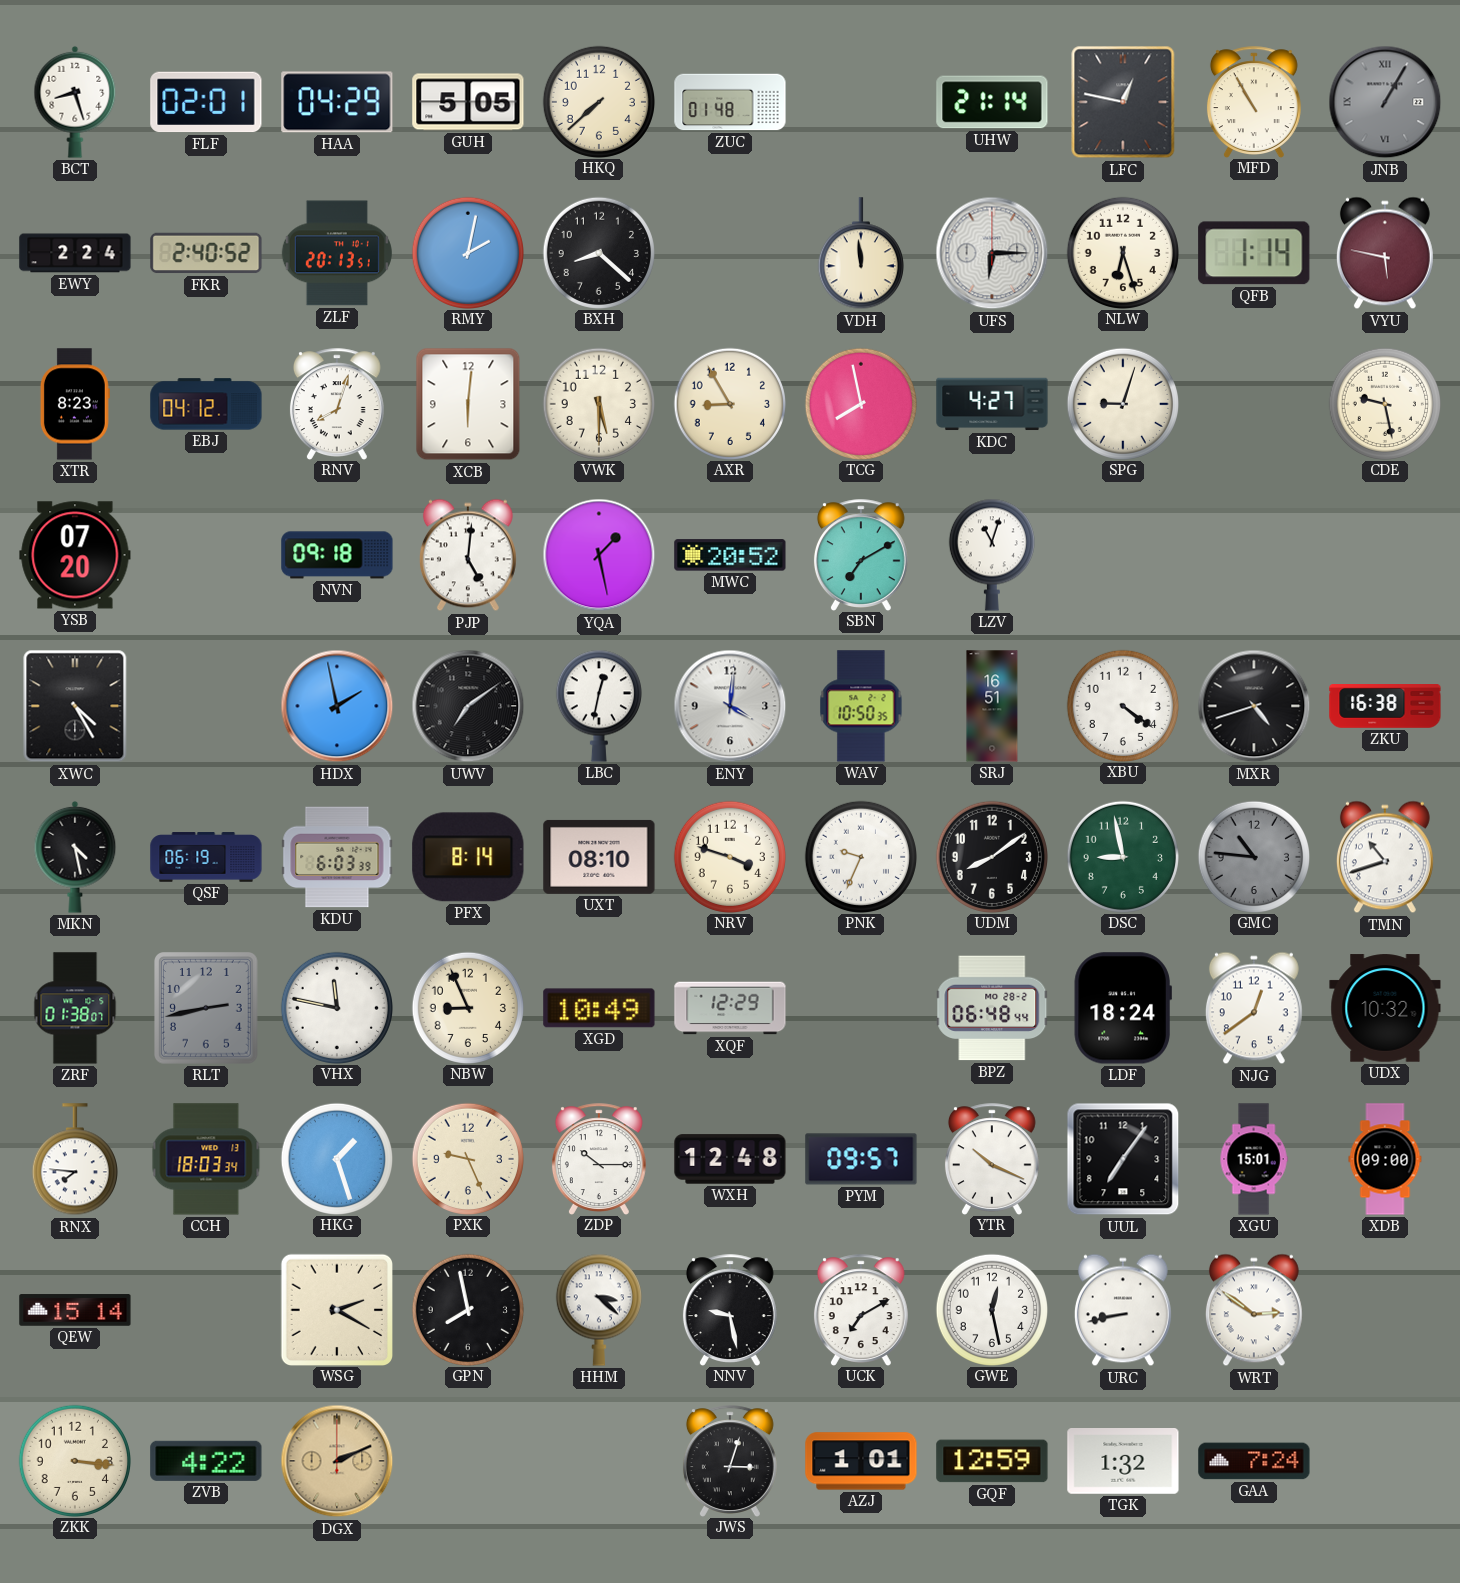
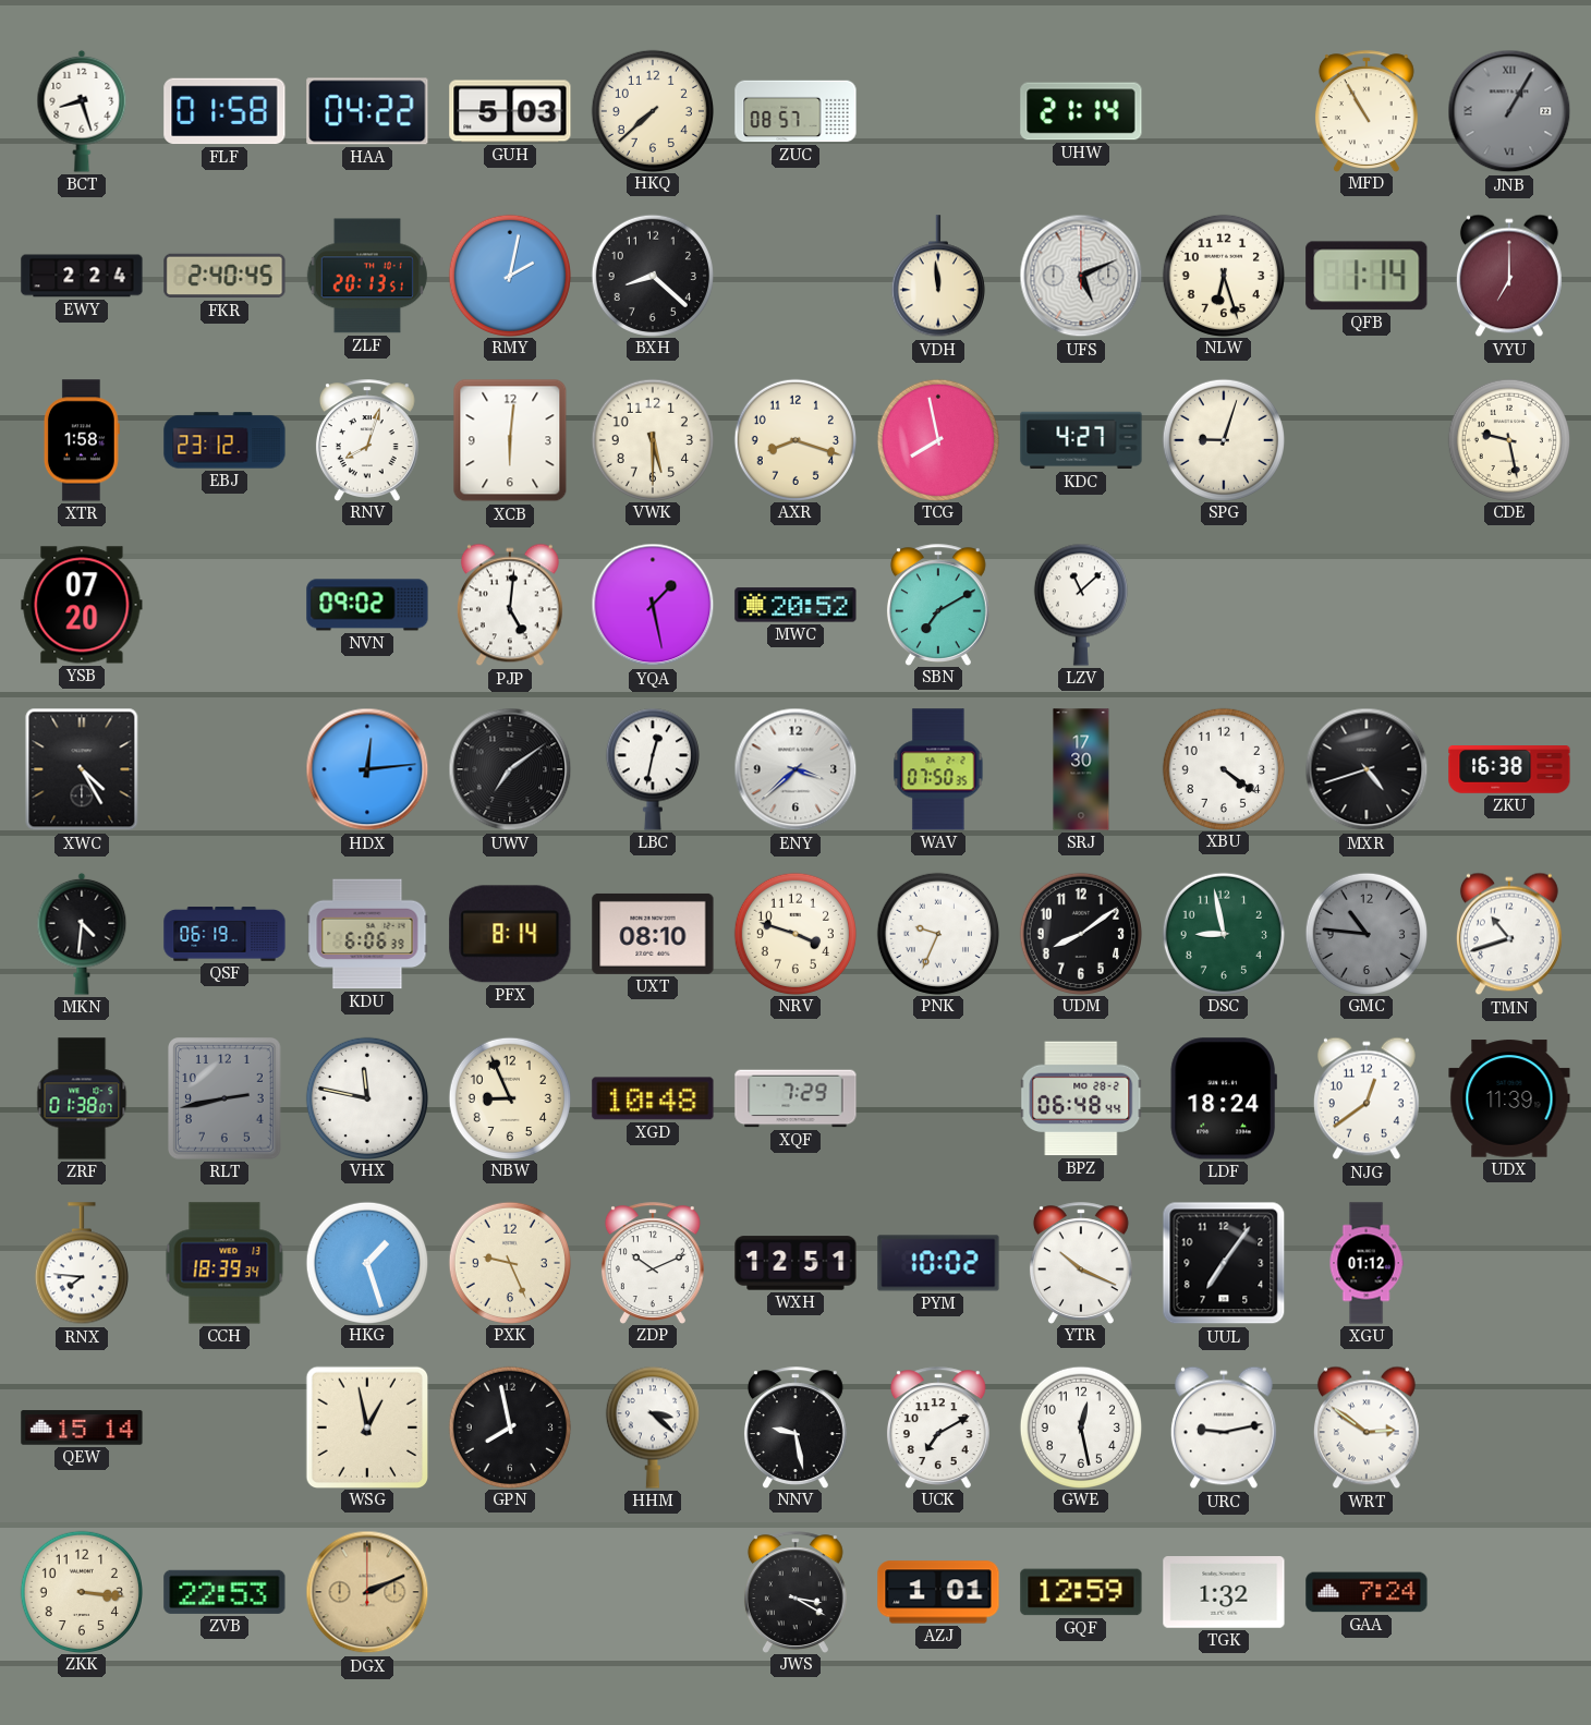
FLF: 02:01 -> 01:58
HAA: 04:29 -> 04:22
GUH: 5:05 -> 5:03
ZUC: 01:48 -> 08:57
LFC: 12:47 -> none
FKR: 2:40:52 -> 2:40:45
UFS: 6:15 -> 5:11
VYU: 5:47 -> 7:00
XTR: 8:23 -> 1:58
EBJ: 04:12 -> 23:12
AXR: 8:55 -> 8:18
NVN: 09:18 -> 09:02
LZV: 11:03 -> 11:08
HDX: 1:58 -> 12:14
ENY: 4:01 -> 3:38
WAV: 10:50 -> 07:50
SRJ: 16:51 -> 17:30
MKN: 4:28 -> 4:31
KDU: 6:03 -> 6:06
XGD: 10:49 -> 10:48
XQF: 12:29 -> 7:29
UDX: 10:32 -> 11:39
CCH: 18:03 -> 18:39
ZDP: 10:15 -> 10:11
WXH: 12:48 -> 12:51
PYM: 09:57 -> 10:02
XGU: 15:01 -> 01:12
XDB: 09:00 -> none
WSG: 2:20 -> 12:58
URC: 8:43 -> 9:13
ZVB: 4:22 -> 22:53
JWS: 3:03 -> 3:20
